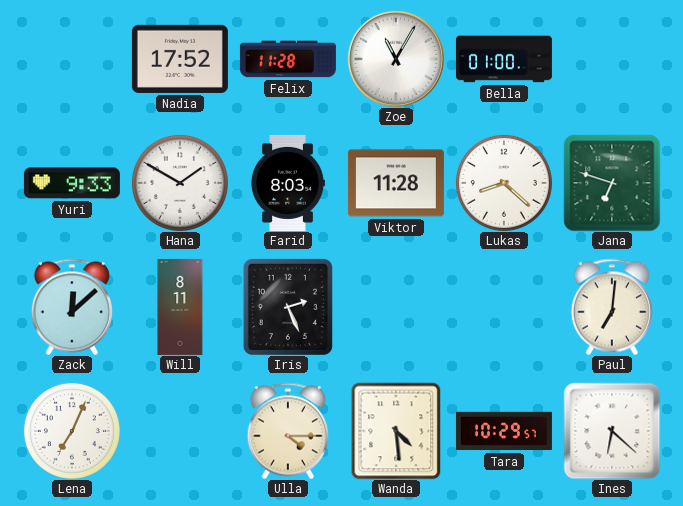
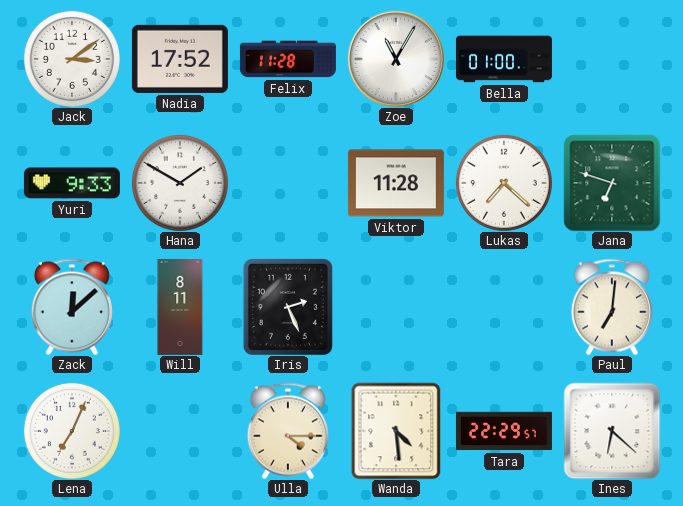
Jack: none -> 3:09
Farid: 8:03 -> none
Lukas: 8:22 -> 7:22
Tara: 10:29 -> 22:29
